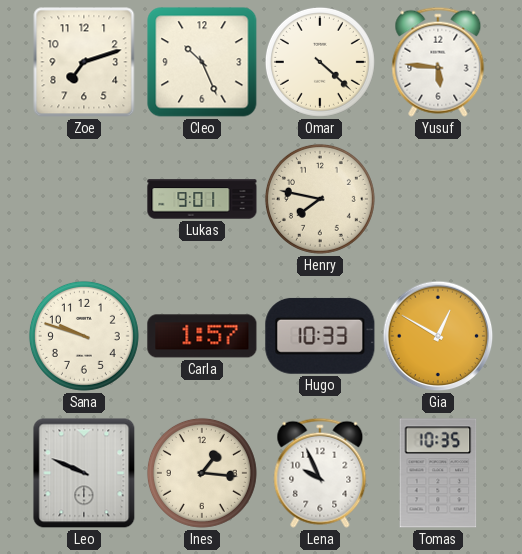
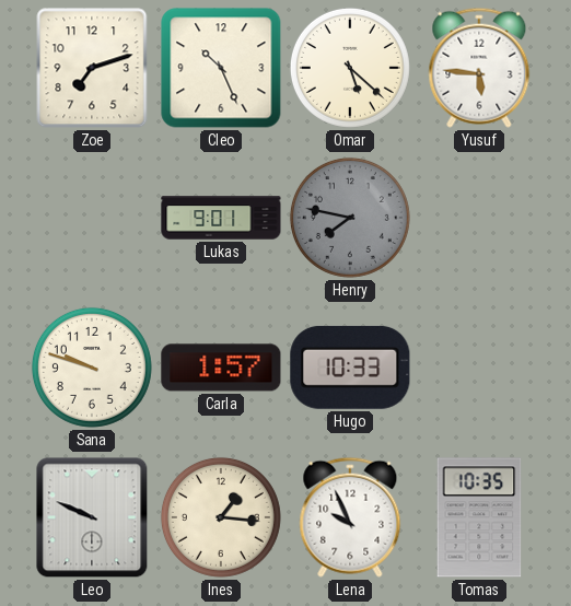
Omar: 4:22 -> 5:22
Henry dial: cream -> grey
Gia: 12:50 -> none
